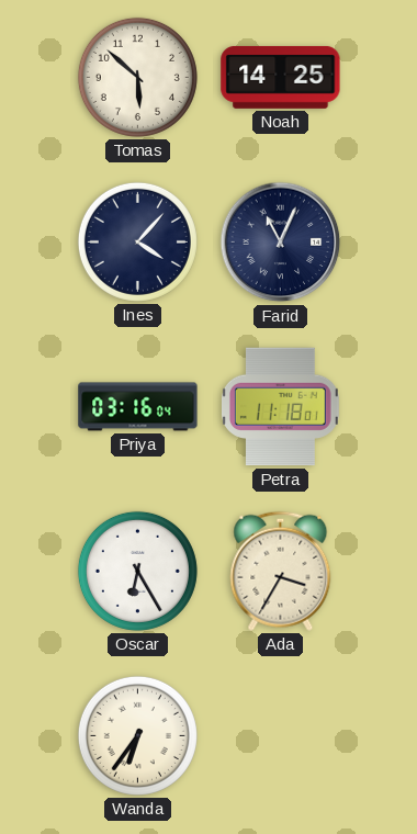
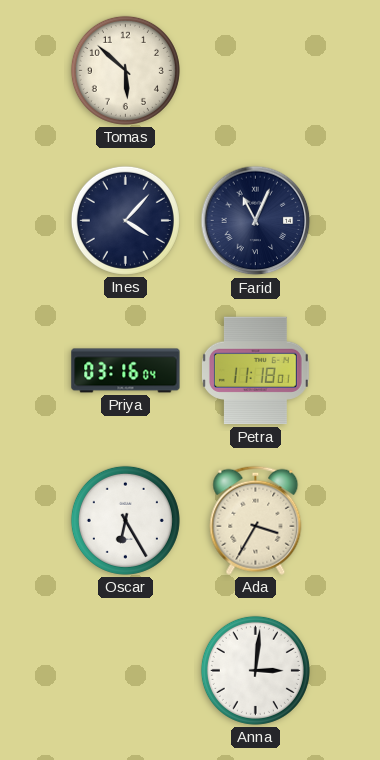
Noah: 14:25 -> none
Wanda: 6:36 -> none
Anna: none -> 3:01
